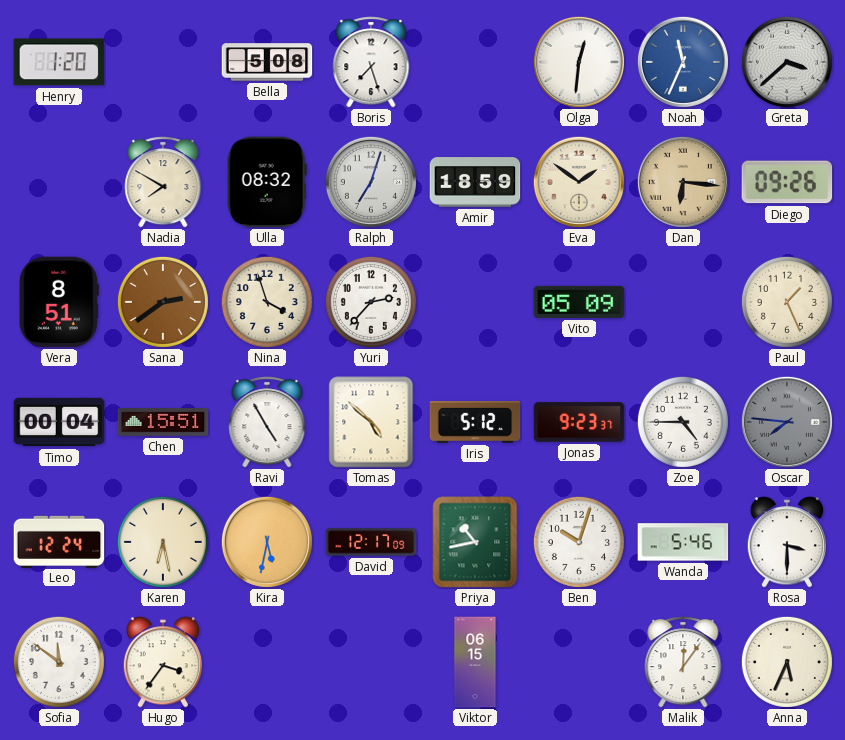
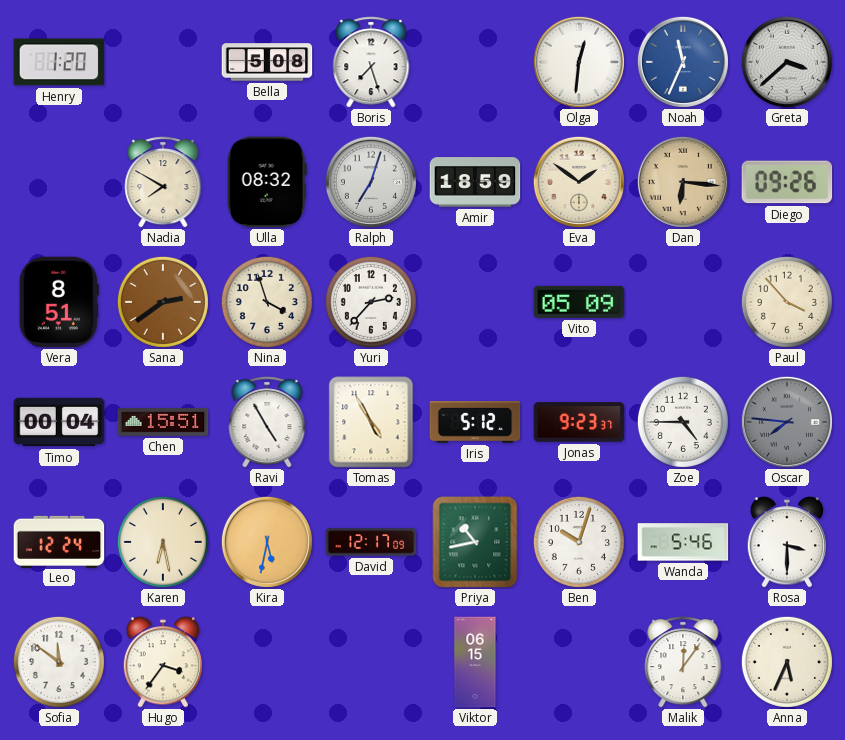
Paul: 1:26 -> 3:53
Tomas: 4:52 -> 4:55
